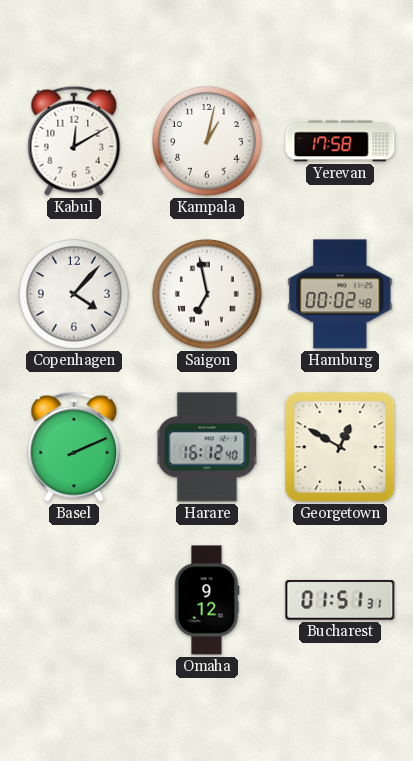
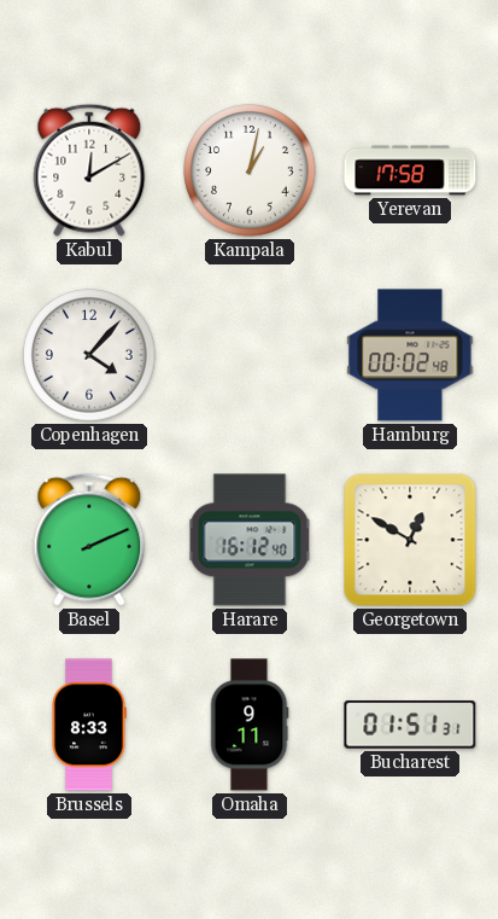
Saigon: 6:58 -> none
Brussels: none -> 8:33
Omaha: 9:12 -> 9:11
